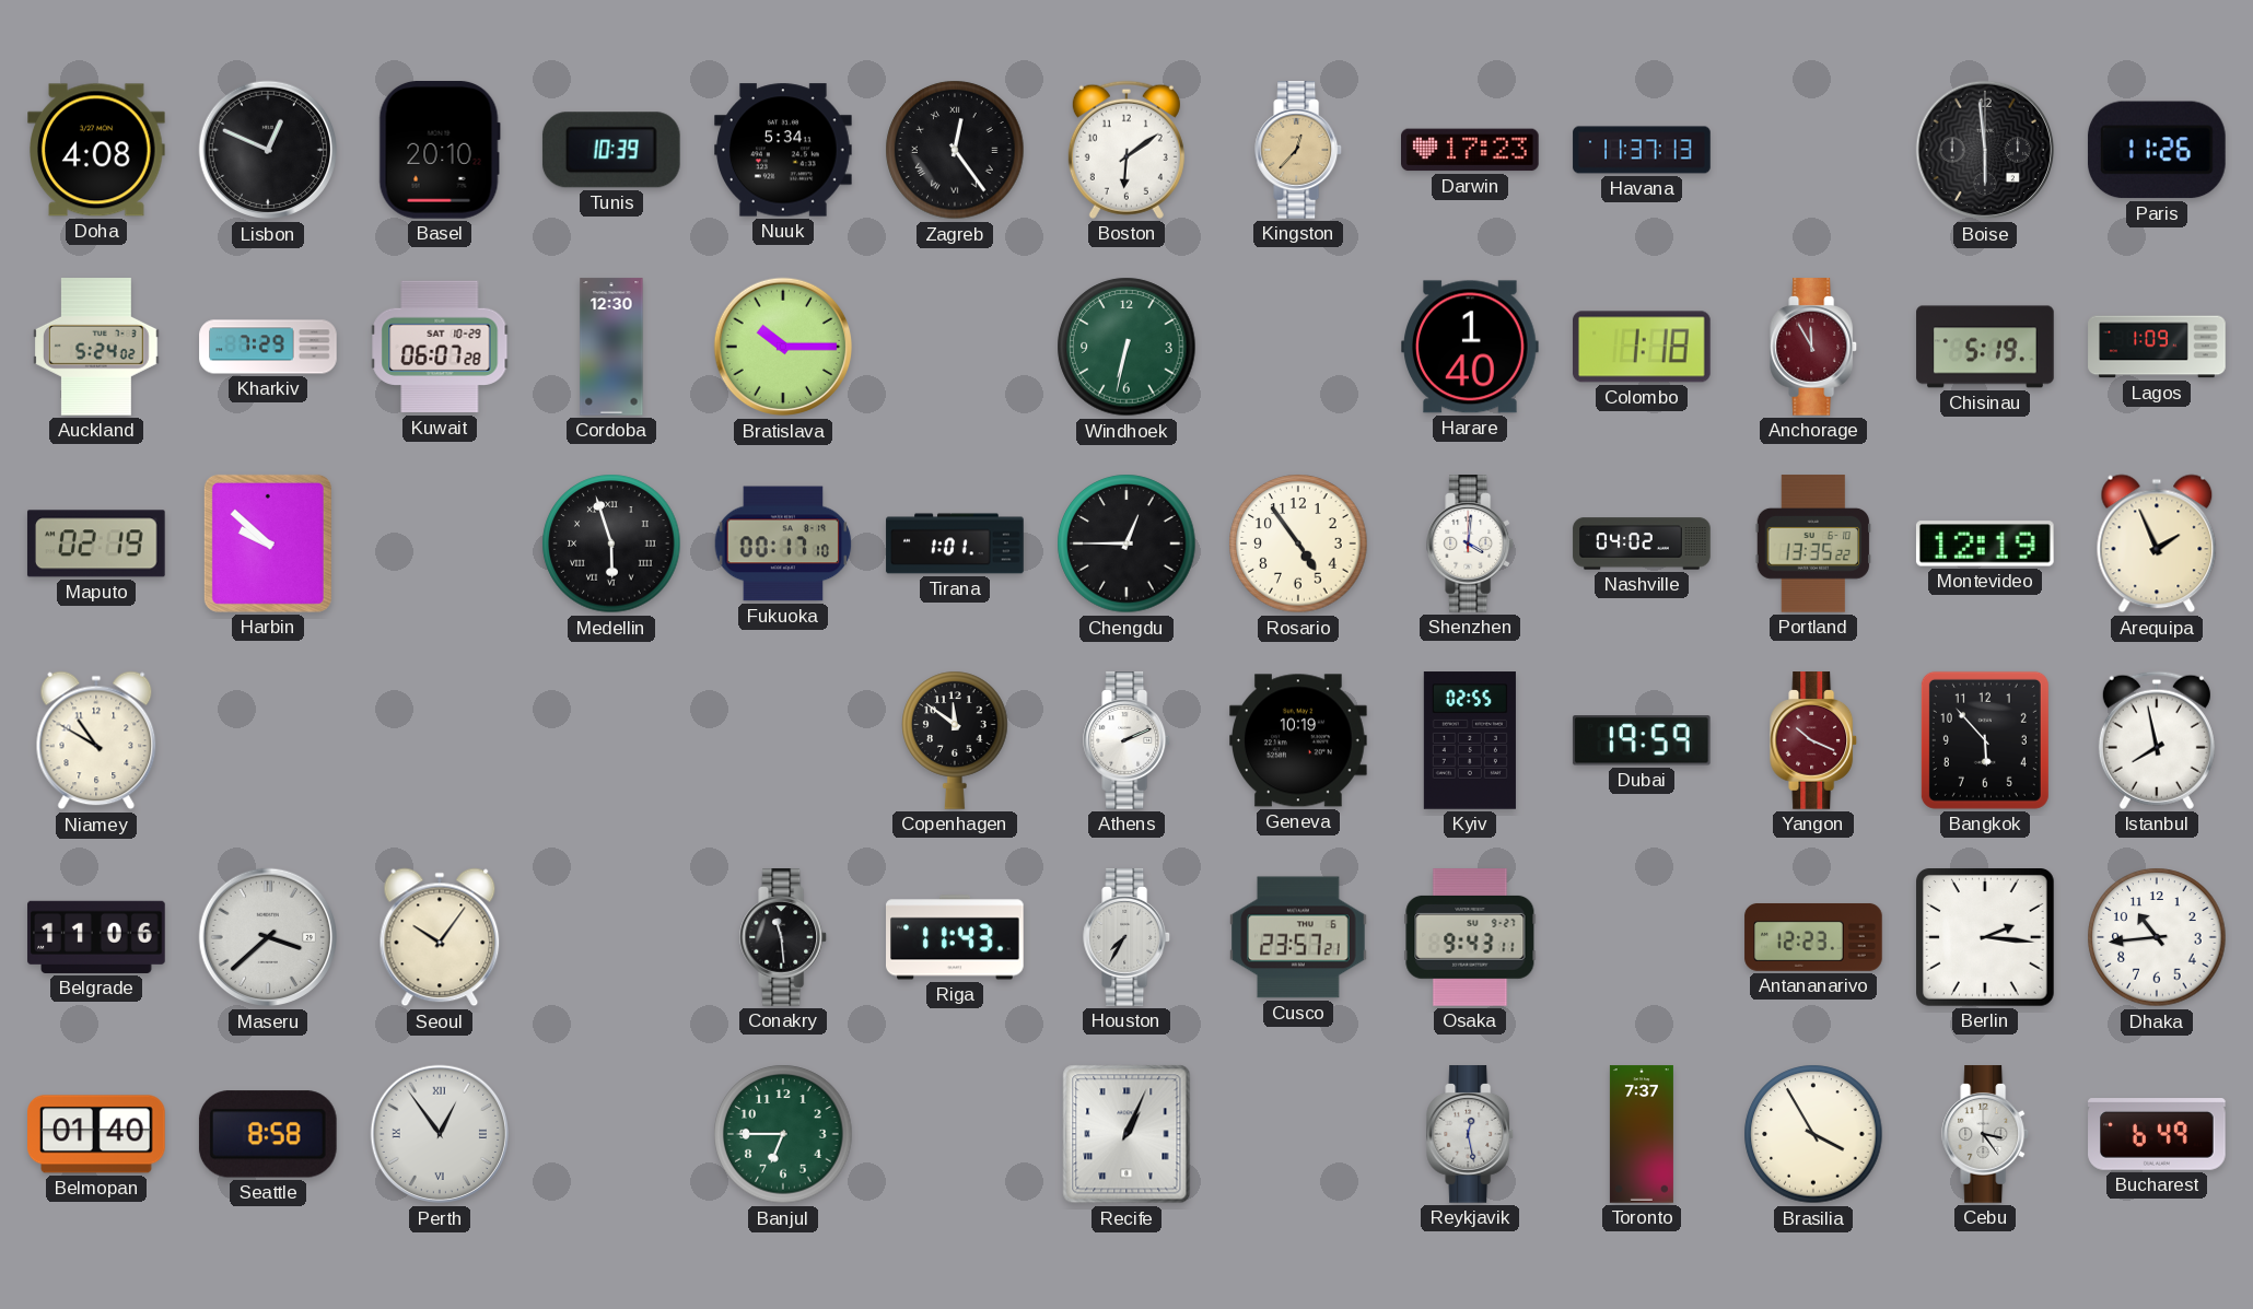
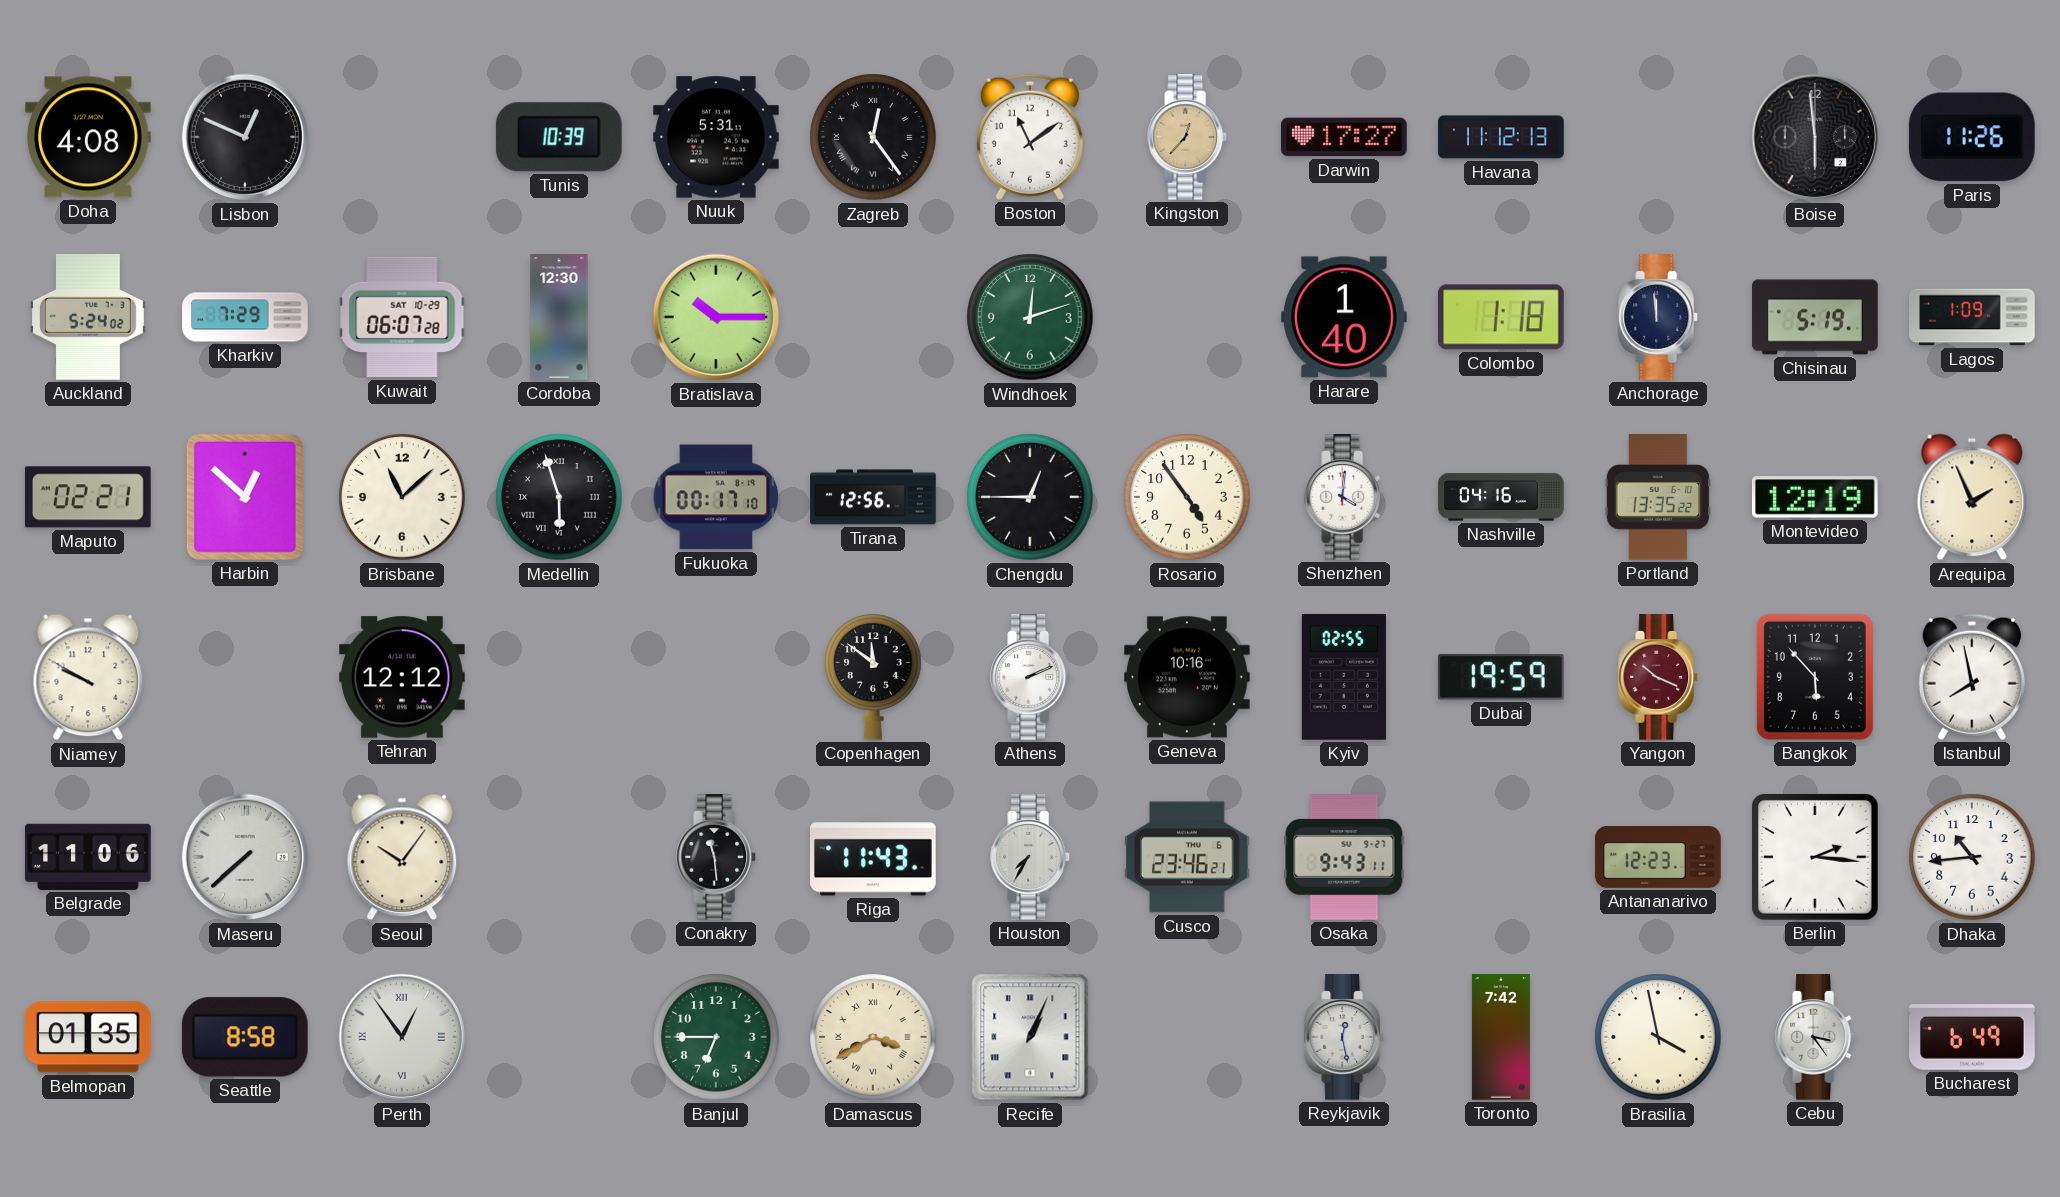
Basel: 20:10 -> none
Nuuk: 5:34 -> 5:31
Boston: 6:09 -> 11:09
Darwin: 17:23 -> 17:27
Havana: 11:37 -> 11:12
Windhoek: 6:32 -> 12:12
Anchorage: 11:55 -> 11:59
Anchorage dial: burgundy -> navy
Maputo: 02:19 -> 02:21
Harbin: 9:52 -> 12:52
Brisbane: none -> 11:08
Tirana: 1:01 -> 12:56
Nashville: 04:02 -> 04:16
Niamey: 10:50 -> 9:50
Tehran: none -> 12:12
Geneva: 10:19 -> 10:16
Maseru: 3:38 -> 7:38
Cusco: 23:57 -> 23:46
Belmopan: 01:40 -> 01:35
Damascus: none -> 3:40
Toronto: 7:37 -> 7:42
Brasilia: 3:55 -> 3:58
